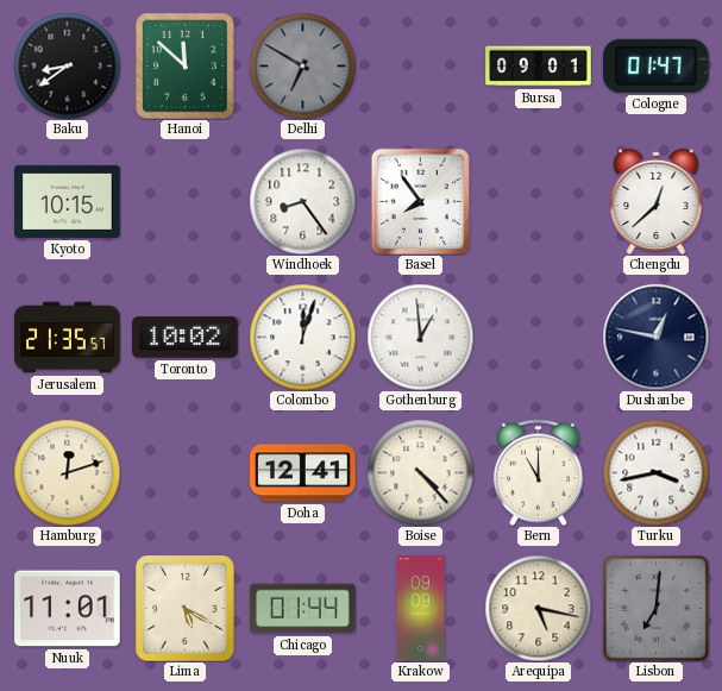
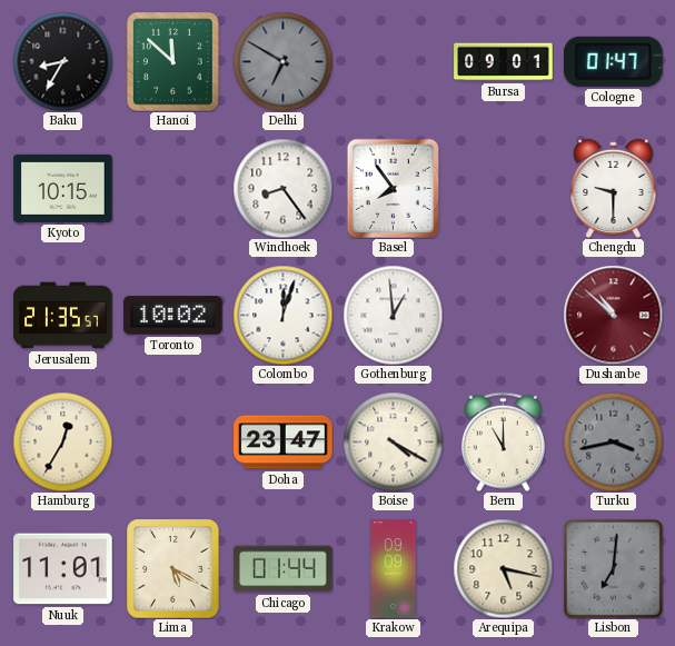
Baku: 8:39 -> 8:35
Chengdu: 12:38 -> 9:30
Dushanbe: 12:47 -> 10:52
Dushanbe dial: navy -> burgundy
Hamburg: 12:12 -> 12:35
Doha: 12:41 -> 23:47
Boise: 4:23 -> 4:20
Turku dial: white -> grey
